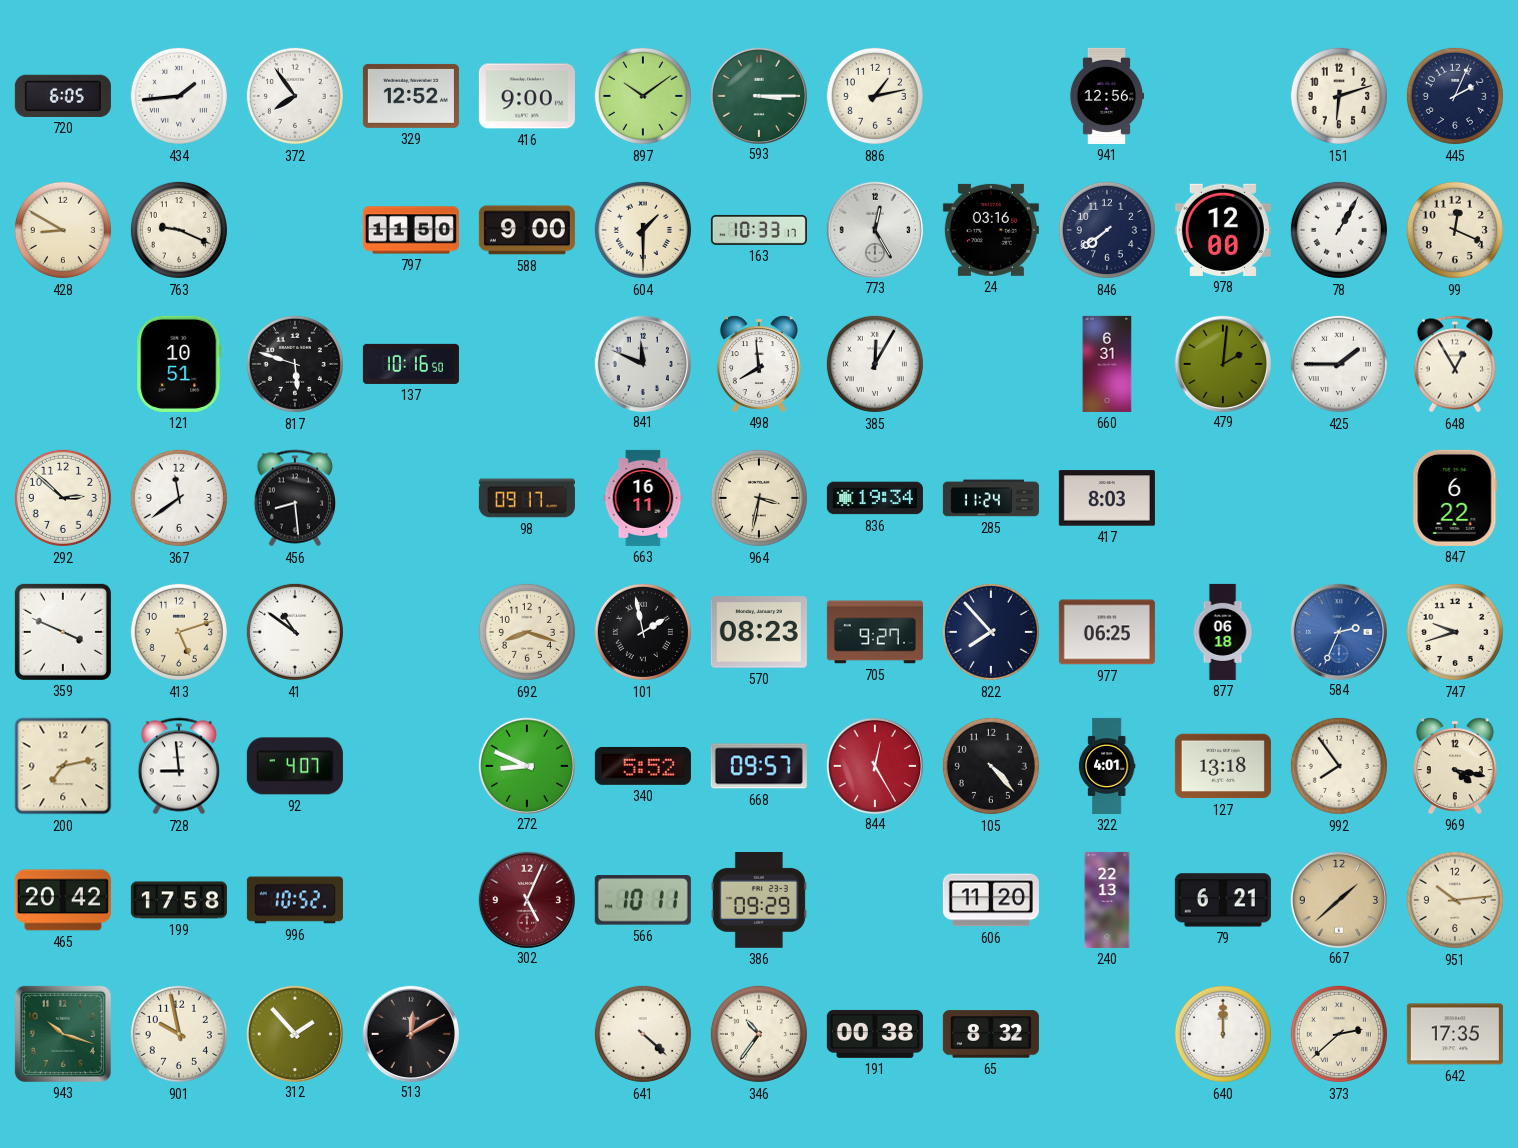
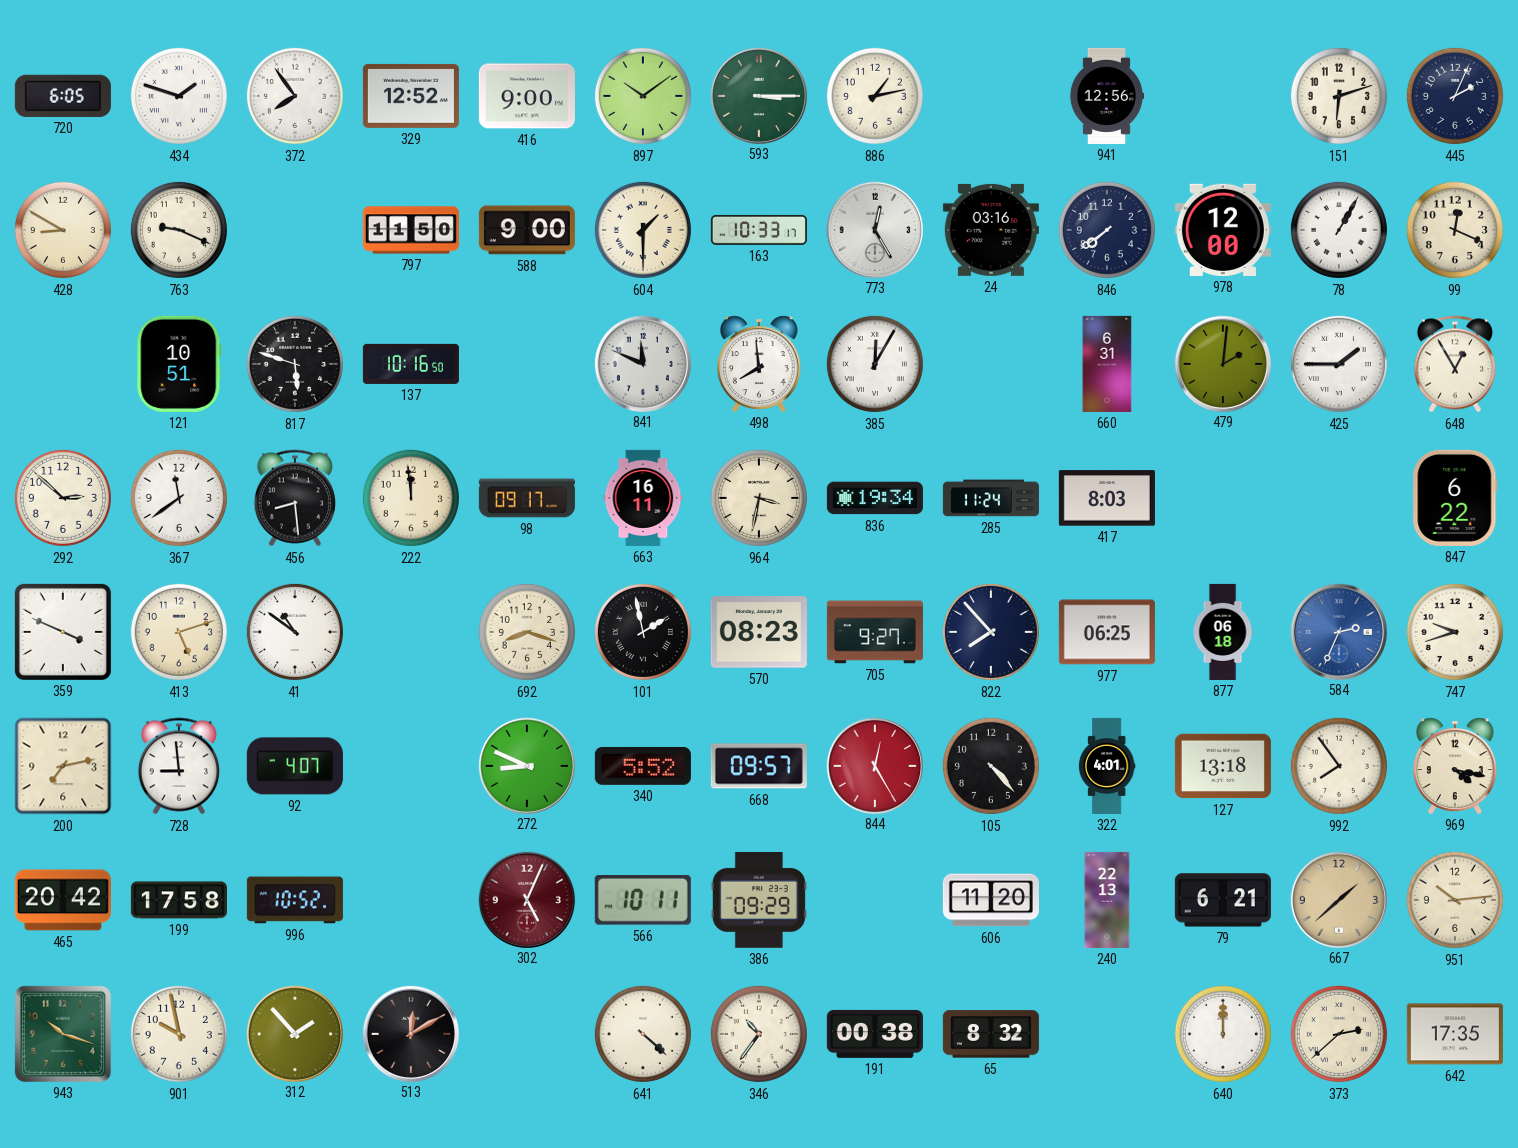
434: 1:44 -> 1:48
222: none -> 11:59
